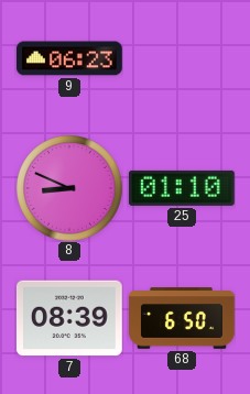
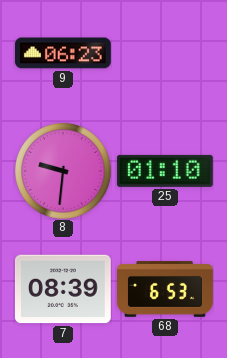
8: 8:49 -> 9:31
68: 6:50 -> 6:53
